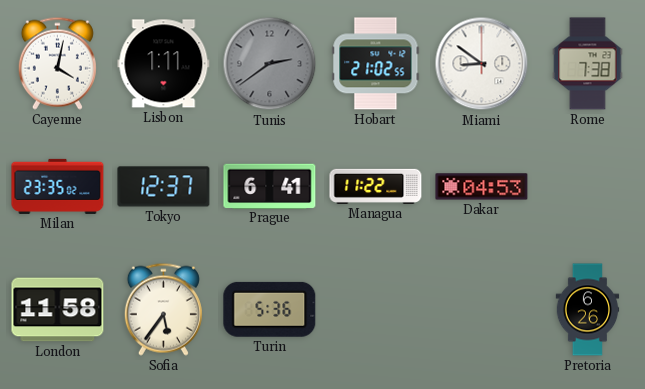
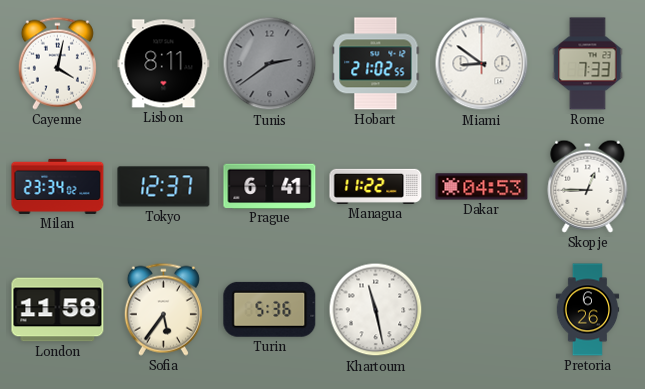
Lisbon: 1:11 -> 8:11
Rome: 7:38 -> 7:33
Milan: 23:35 -> 23:34
Skopje: none -> 12:45
Khartoum: none -> 11:28
